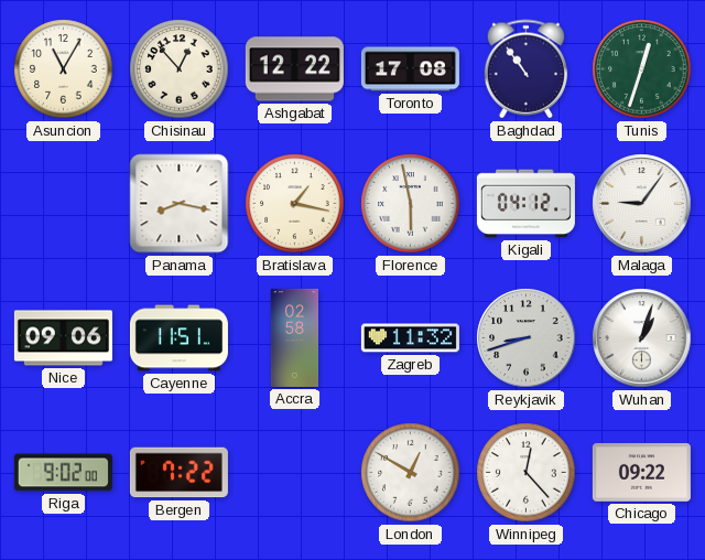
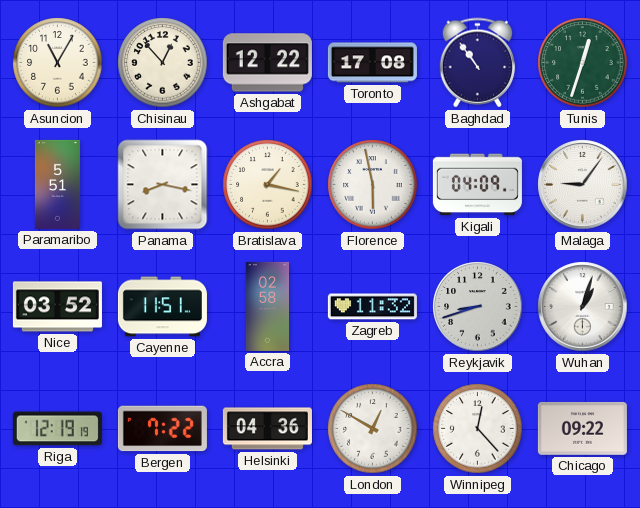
Paramaribo: none -> 5:51
Kigali: 04:12 -> 04:09
Nice: 09:06 -> 03:52
Riga: 9:02 -> 12:19
Helsinki: none -> 04:36
